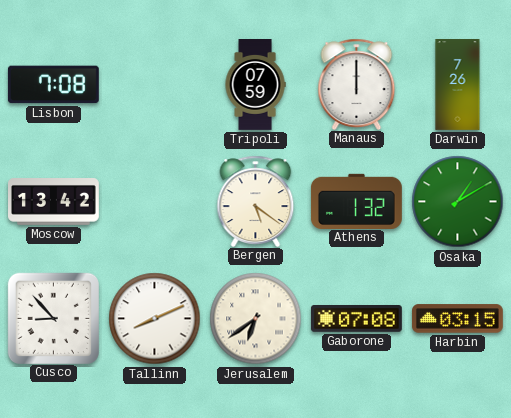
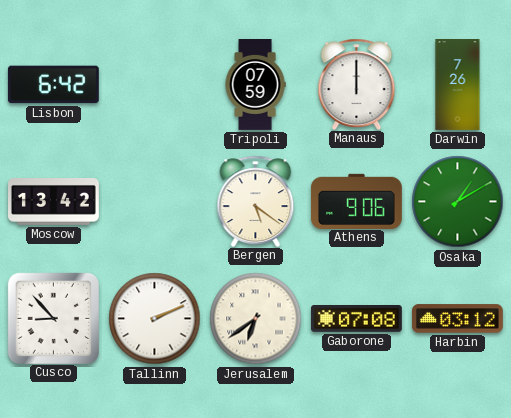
Lisbon: 7:08 -> 6:42
Athens: 1:32 -> 9:06
Tallinn: 8:11 -> 2:11
Harbin: 03:15 -> 03:12
